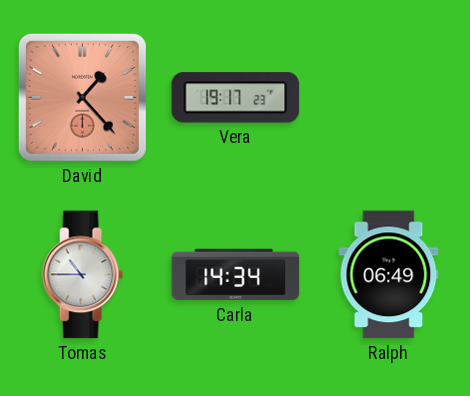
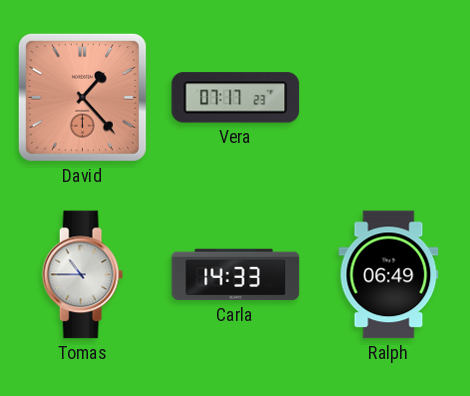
Vera: 19:17 -> 07:17
Carla: 14:34 -> 14:33
